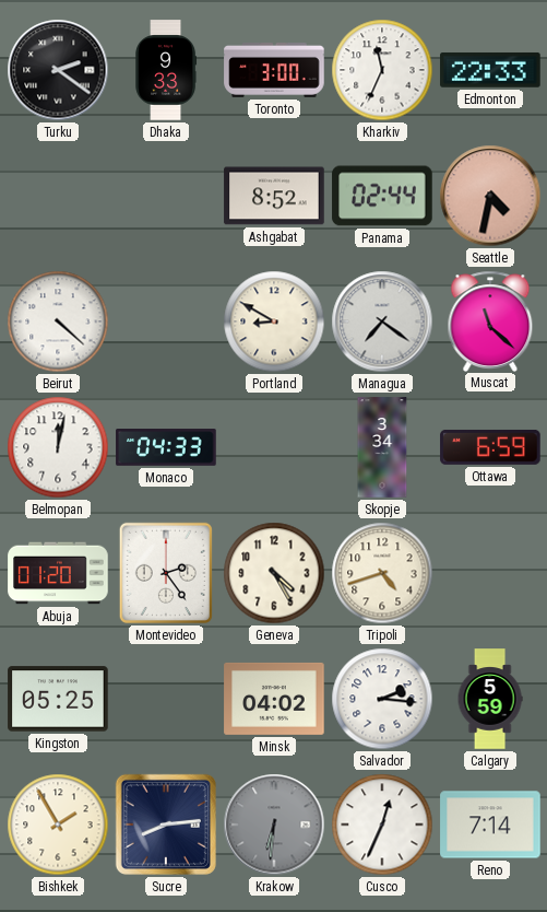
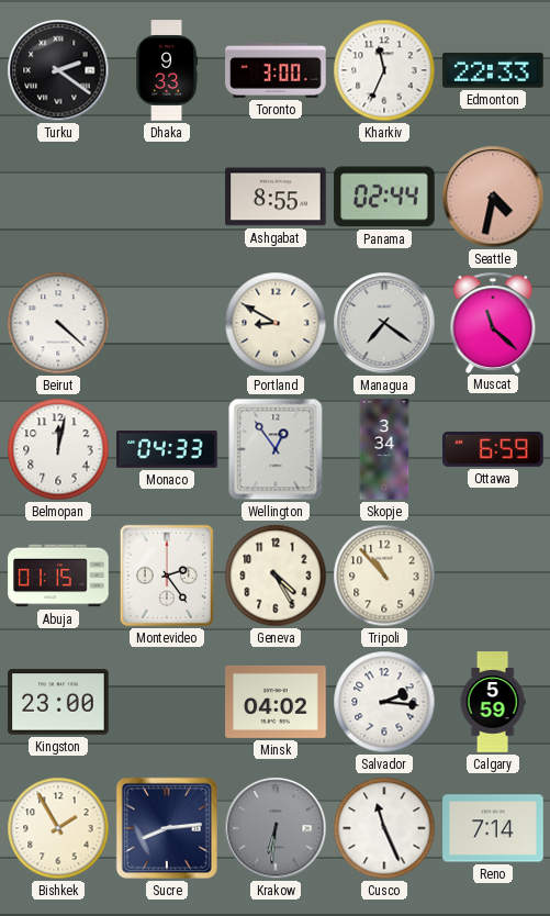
Ashgabat: 8:52 -> 8:55
Wellington: none -> 12:54
Abuja: 01:20 -> 01:15
Tripoli: 4:42 -> 10:53
Kingston: 05:25 -> 23:00
Cusco: 12:34 -> 11:26
